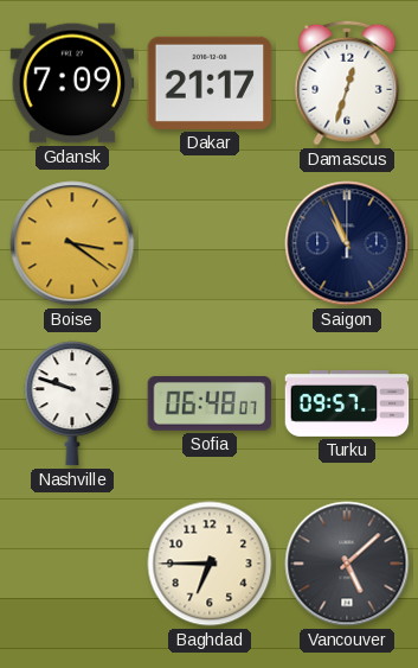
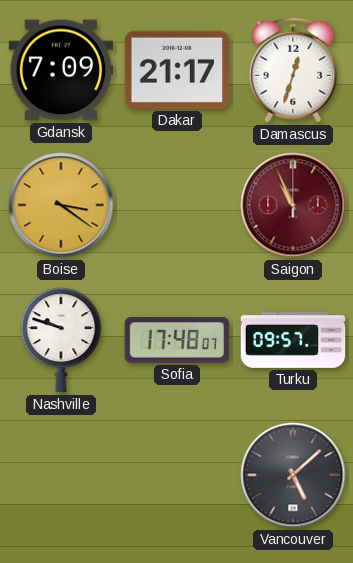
Saigon dial: navy -> burgundy
Sofia: 06:48 -> 17:48
Baghdad: 6:45 -> none
